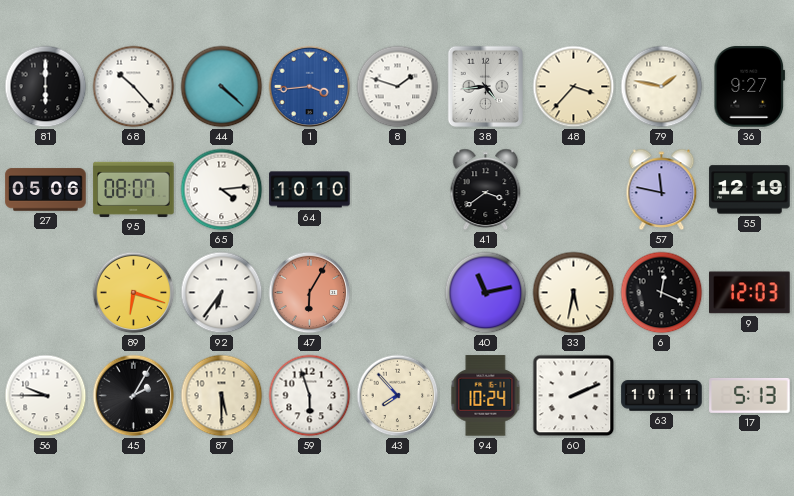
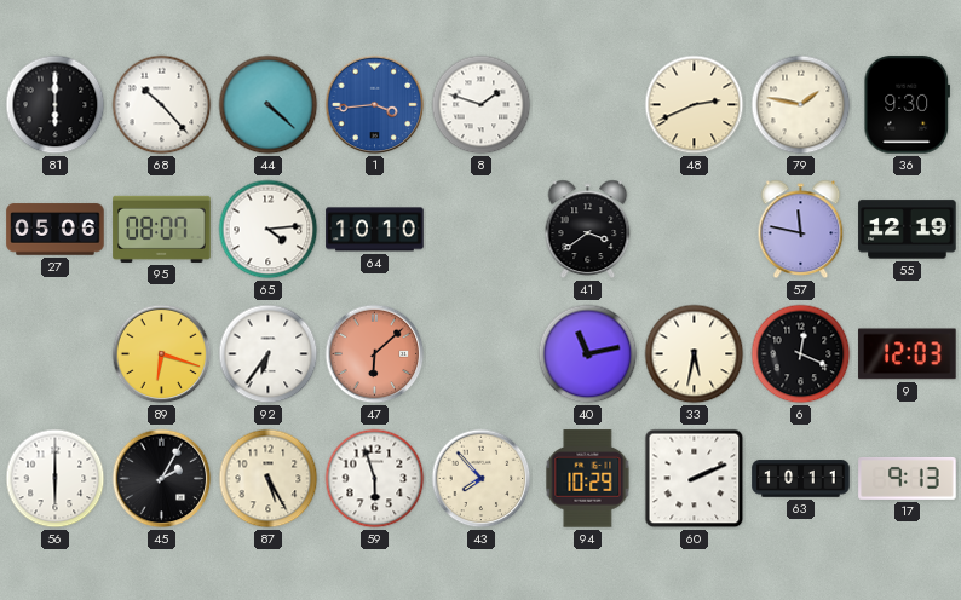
38: 4:44 -> none
48: 3:37 -> 2:41
36: 9:27 -> 9:30
47: 6:05 -> 6:08
56: 9:45 -> 6:00
87: 5:30 -> 5:25
94: 10:24 -> 10:29
17: 5:13 -> 9:13
